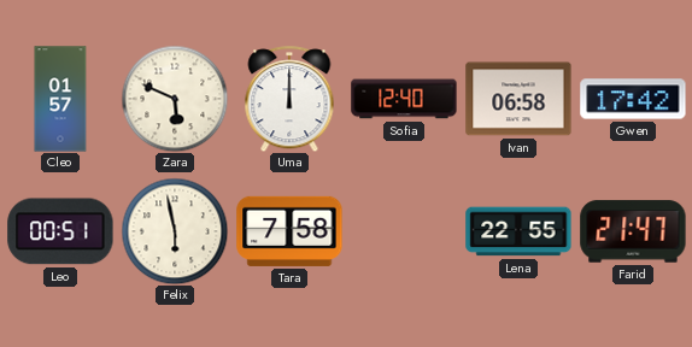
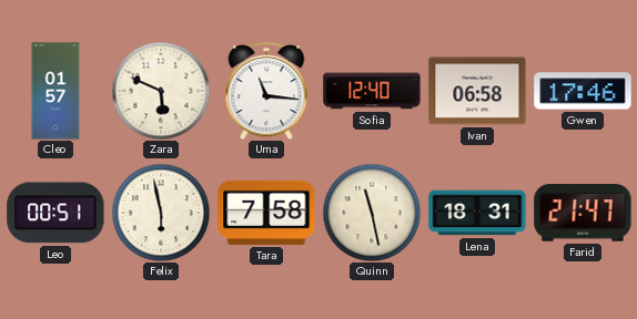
Uma: 12:00 -> 11:16
Gwen: 17:42 -> 17:46
Quinn: none -> 11:28
Lena: 22:55 -> 18:31
